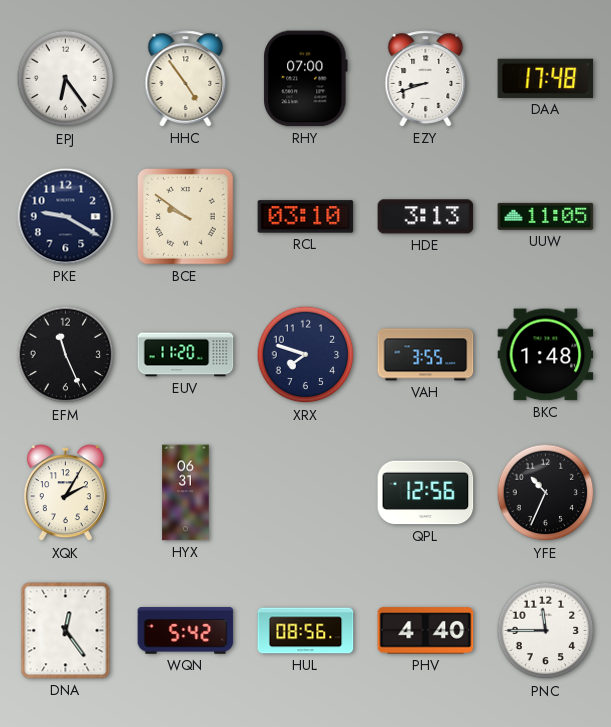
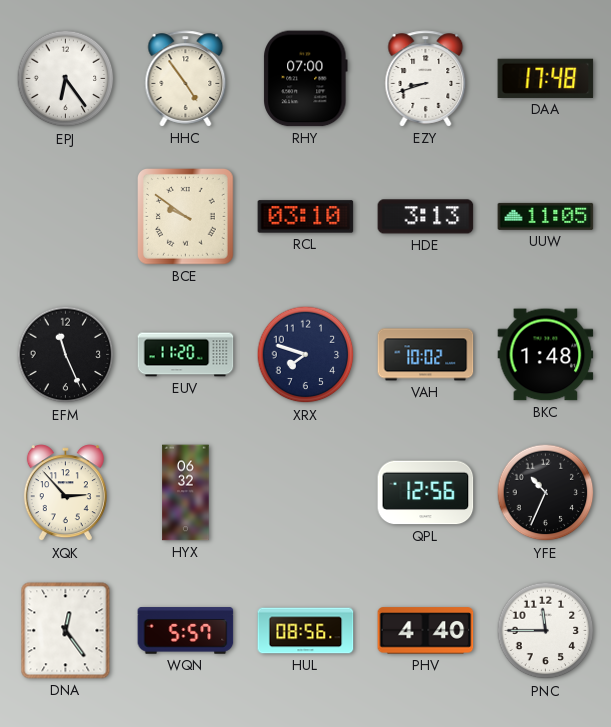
PKE: 9:20 -> none
VAH: 3:55 -> 10:02
XQK: 2:05 -> 2:53
HYX: 06:31 -> 06:32
WQN: 5:42 -> 5:57
